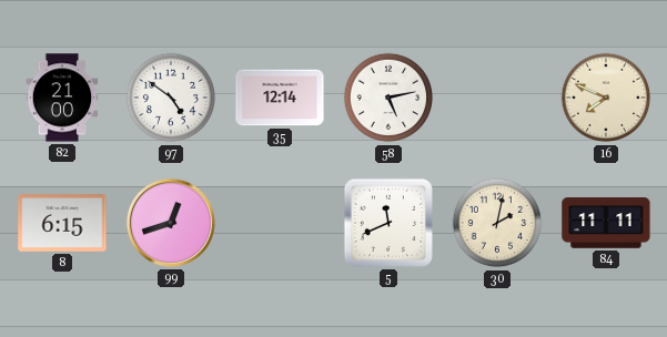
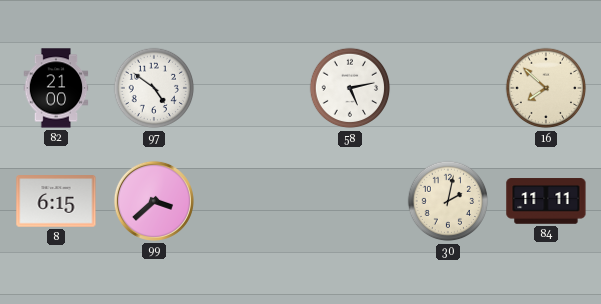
35: 12:14 -> none
16: 7:49 -> 7:52
99: 12:42 -> 3:38
5: 11:41 -> none
